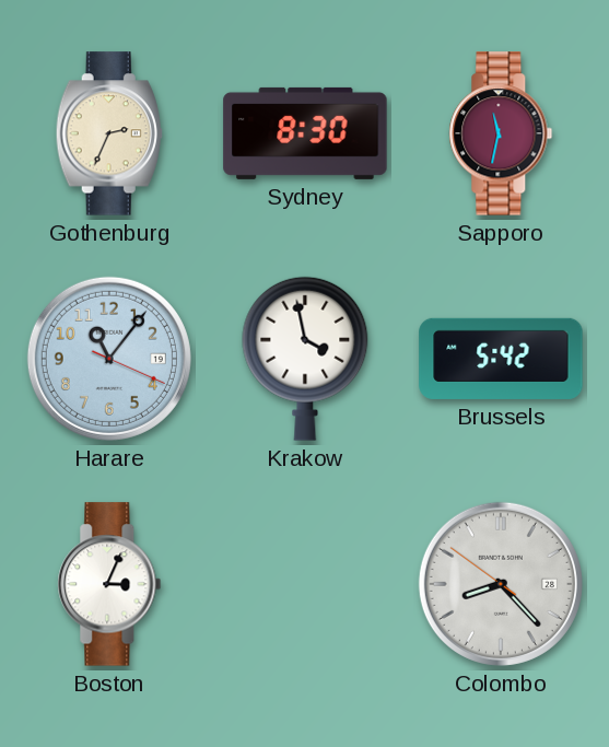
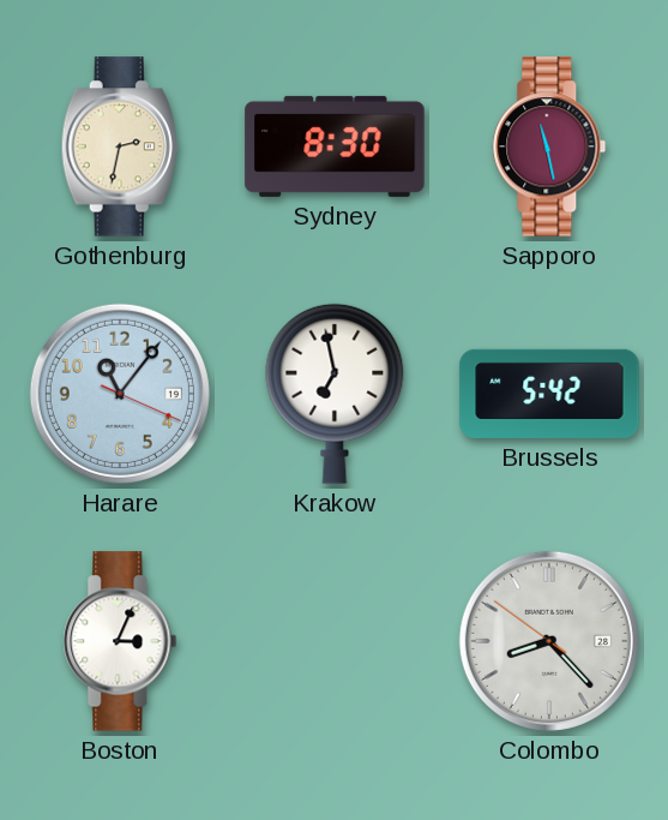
Gothenburg: 2:34 -> 2:32
Sapporo: 11:32 -> 11:28
Krakow: 3:58 -> 6:58
